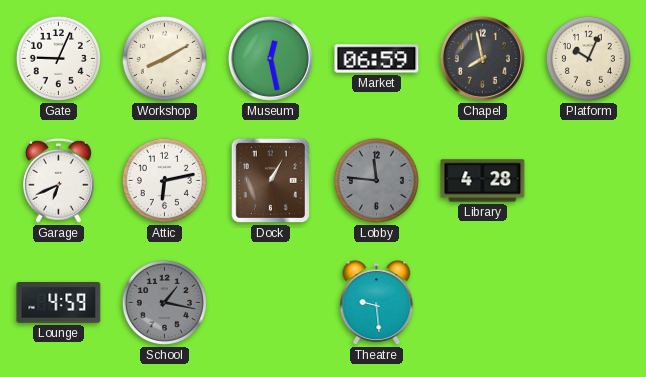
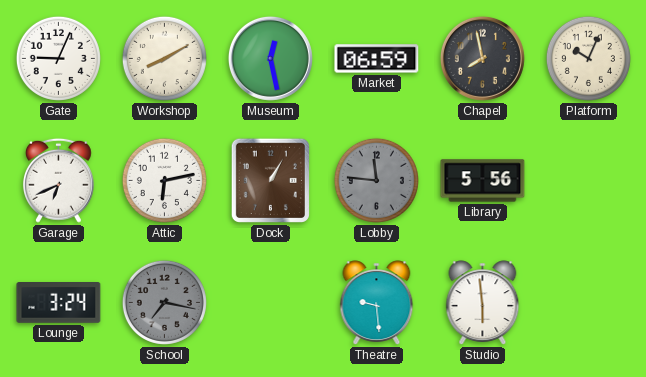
Library: 4:28 -> 5:56
Lounge: 4:59 -> 3:24
School: 1:17 -> 7:17
Studio: none -> 5:59
